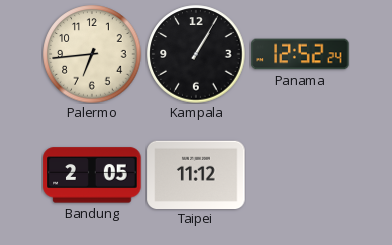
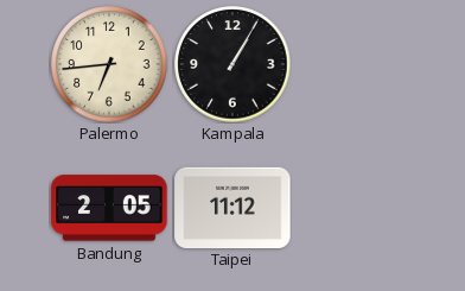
Panama: 12:52 -> none
